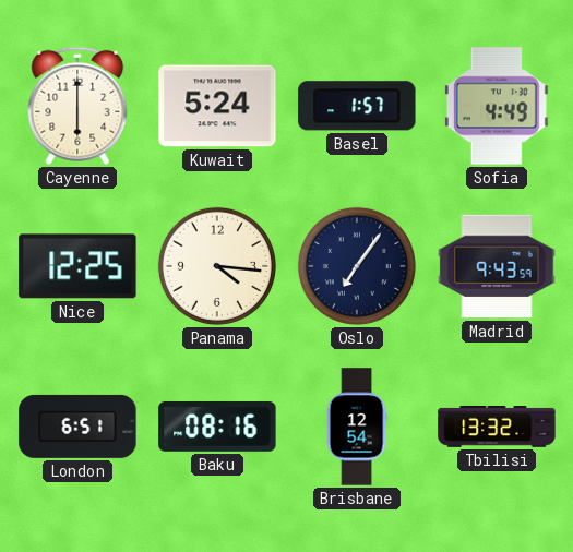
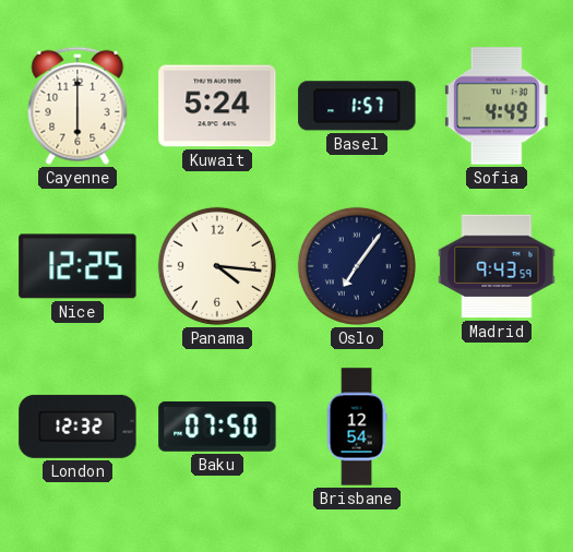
London: 6:51 -> 12:32
Baku: 08:16 -> 07:50
Tbilisi: 13:32 -> none
